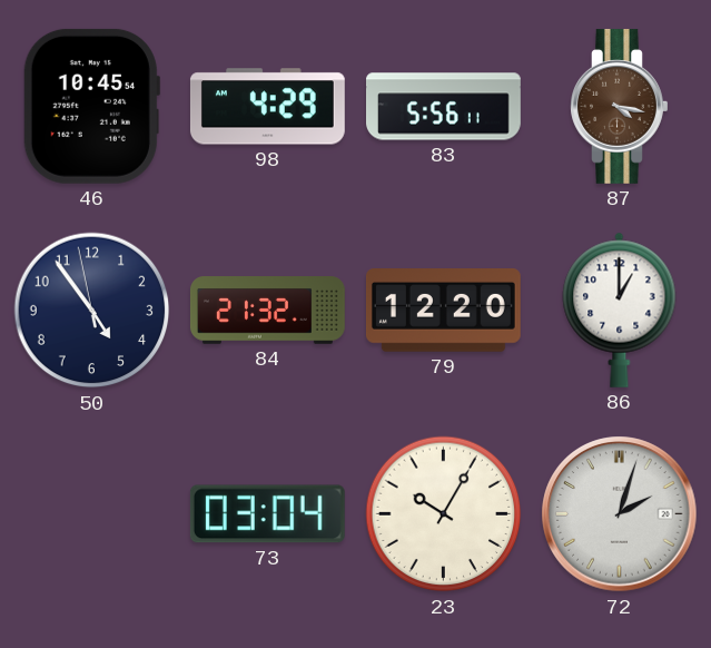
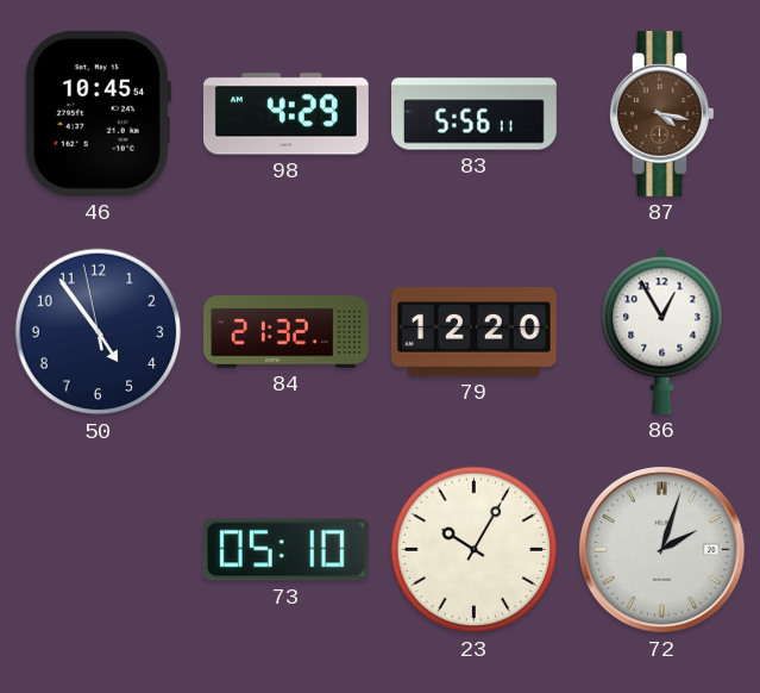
86: 1:00 -> 12:55
73: 03:04 -> 05:10
